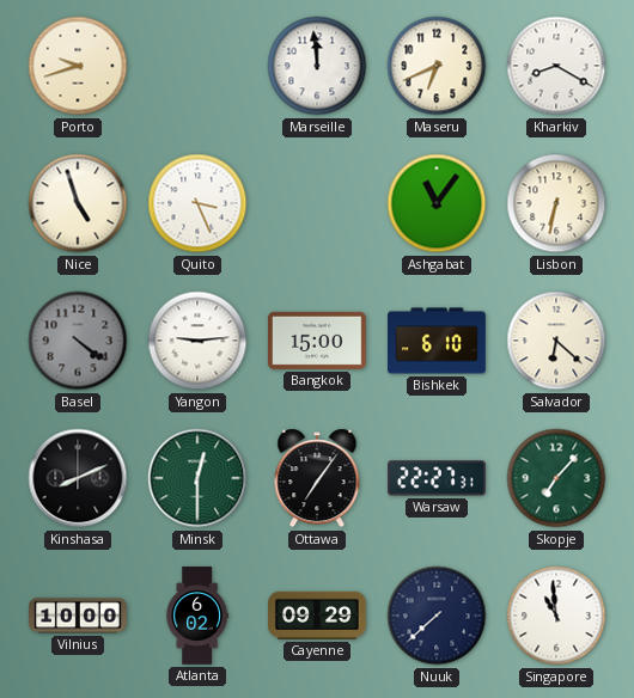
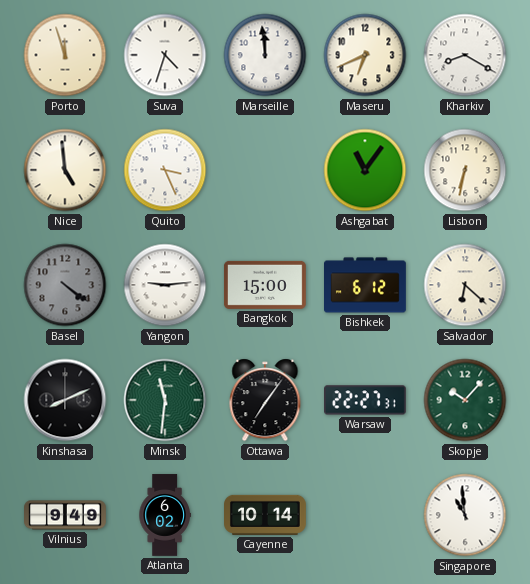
Porto: 9:42 -> 11:57
Suva: none -> 4:33
Nice: 4:57 -> 4:59
Bishkek: 6:10 -> 6:12
Minsk: 12:30 -> 11:31
Skopje: 7:07 -> 10:07
Vilnius: 10:00 -> 9:49
Cayenne: 09:29 -> 10:14
Nuuk: 7:38 -> none
